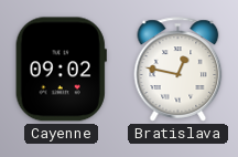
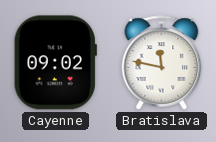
Bratislava: 12:47 -> 11:47
